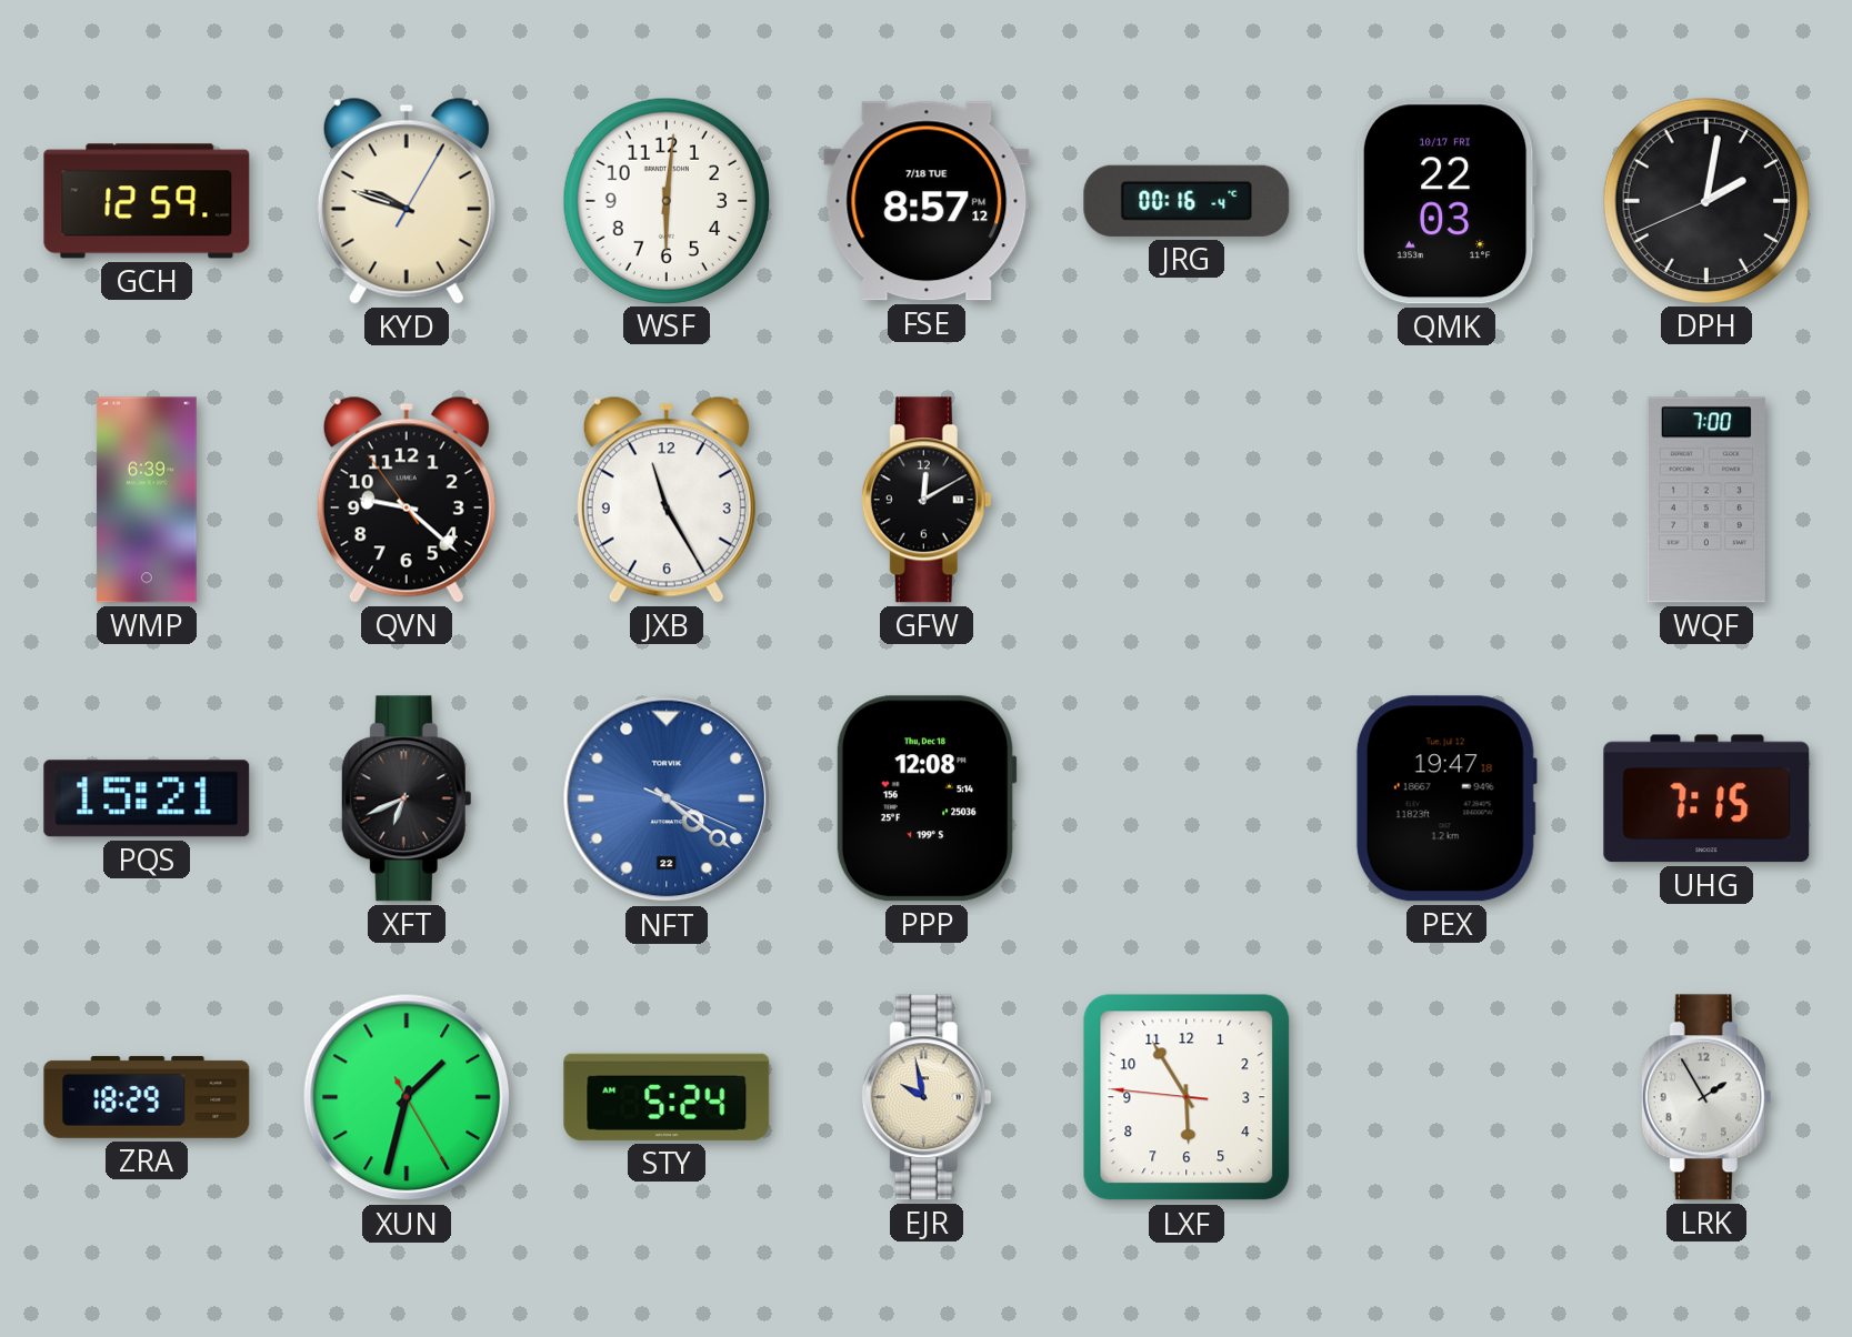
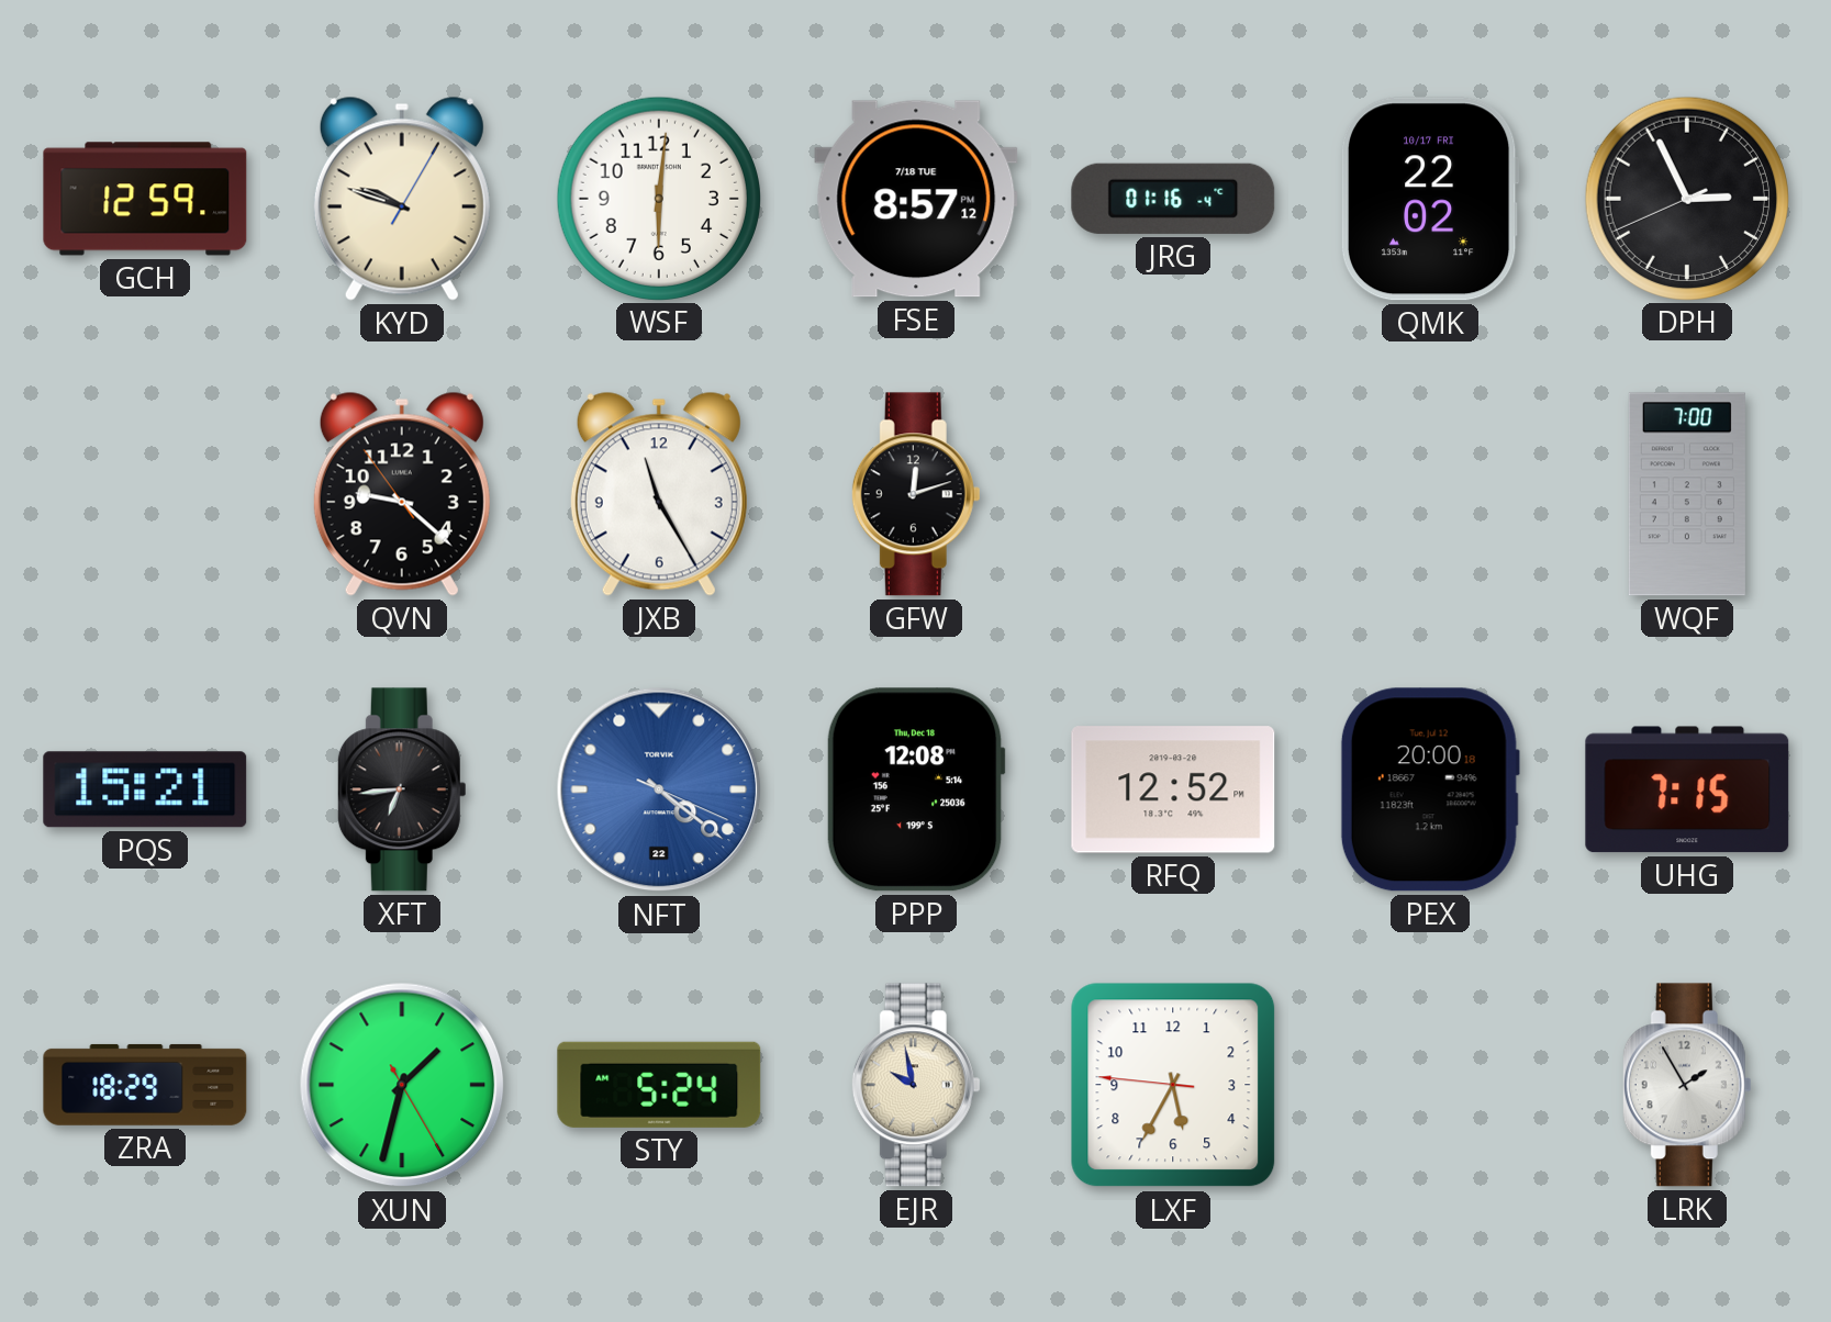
JRG: 00:16 -> 01:16
QMK: 22:03 -> 22:02
DPH: 2:01 -> 2:55
WMP: 6:39 -> none
GFW: 12:10 -> 12:12
XFT: 6:41 -> 6:44
RFQ: none -> 12:52
PEX: 19:47 -> 20:00
LXF: 5:54 -> 5:34
